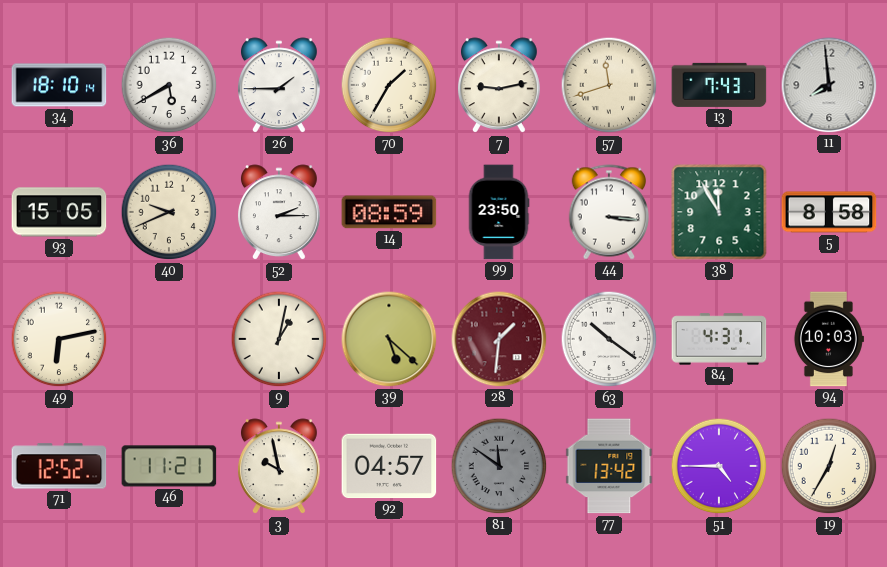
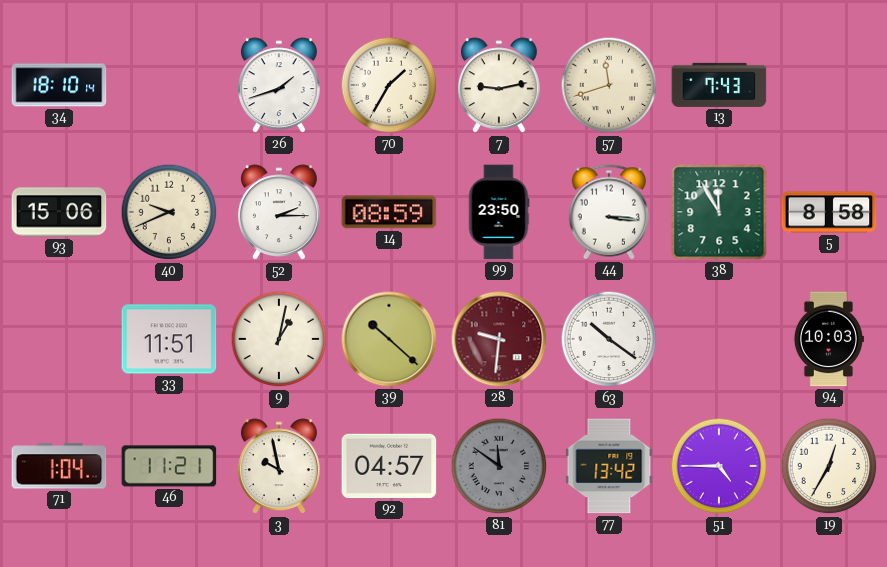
36: 5:40 -> none
26: 1:45 -> 1:42
11: 7:59 -> none
93: 15:05 -> 15:06
49: 6:13 -> none
33: none -> 11:51
39: 5:22 -> 10:22
28: 1:31 -> 9:31
84: 4:31 -> none
71: 12:52 -> 1:04
